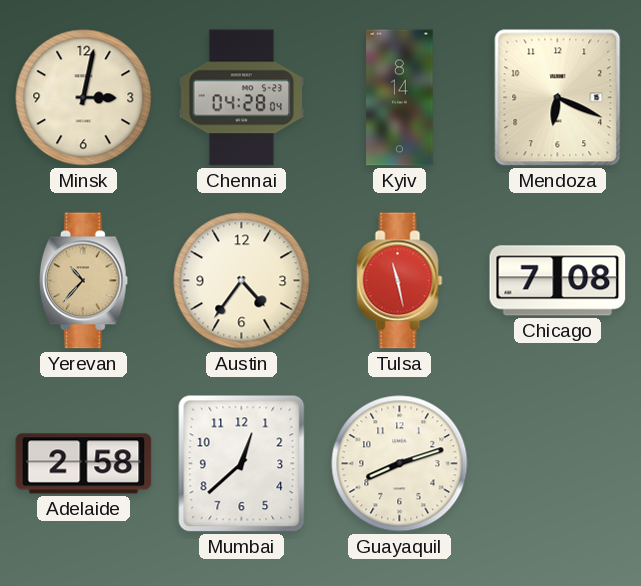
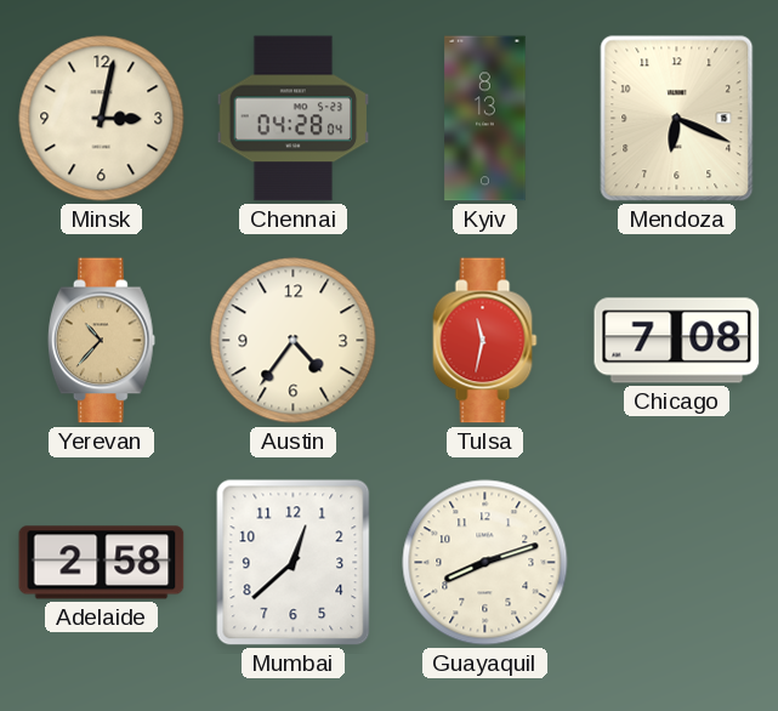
Kyiv: 8:14 -> 8:13
Tulsa: 11:28 -> 11:32
